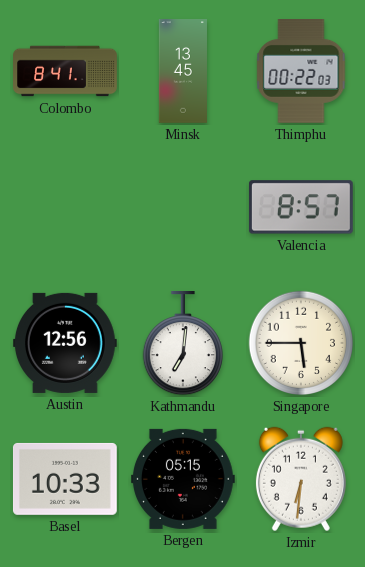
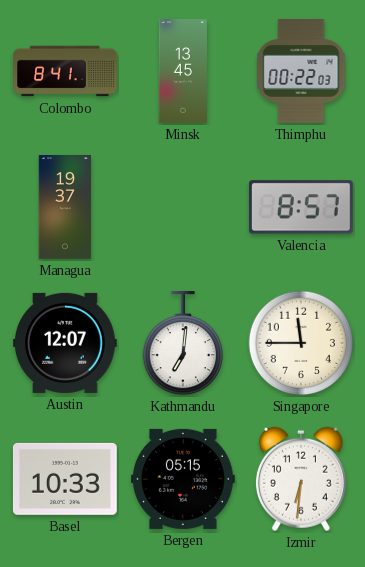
Managua: none -> 19:37
Austin: 12:56 -> 12:07
Singapore: 5:45 -> 11:45
